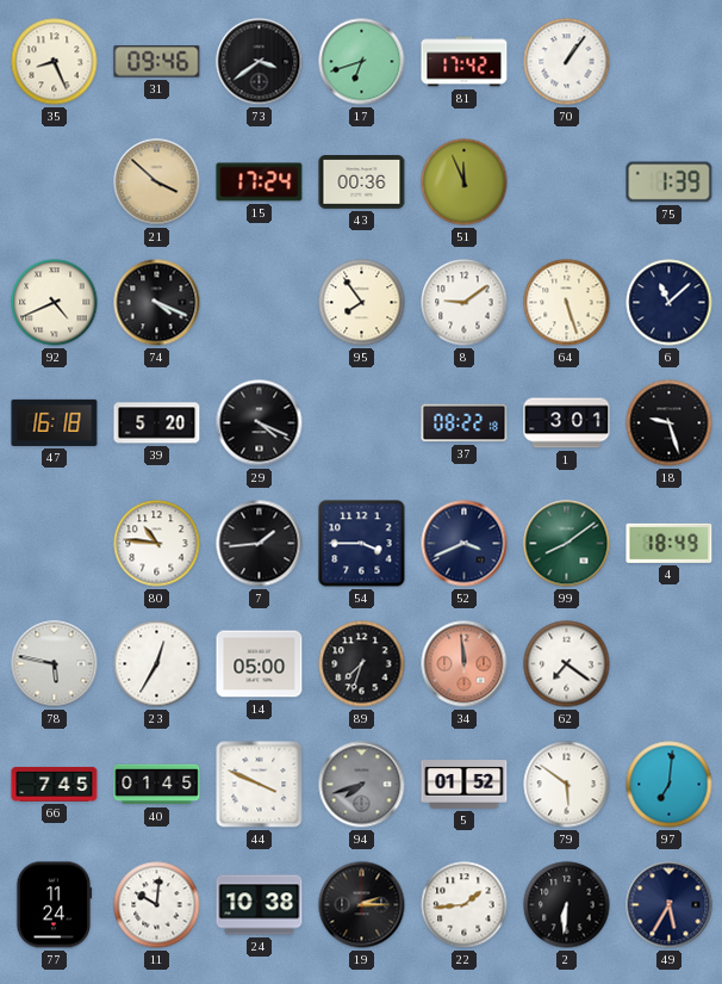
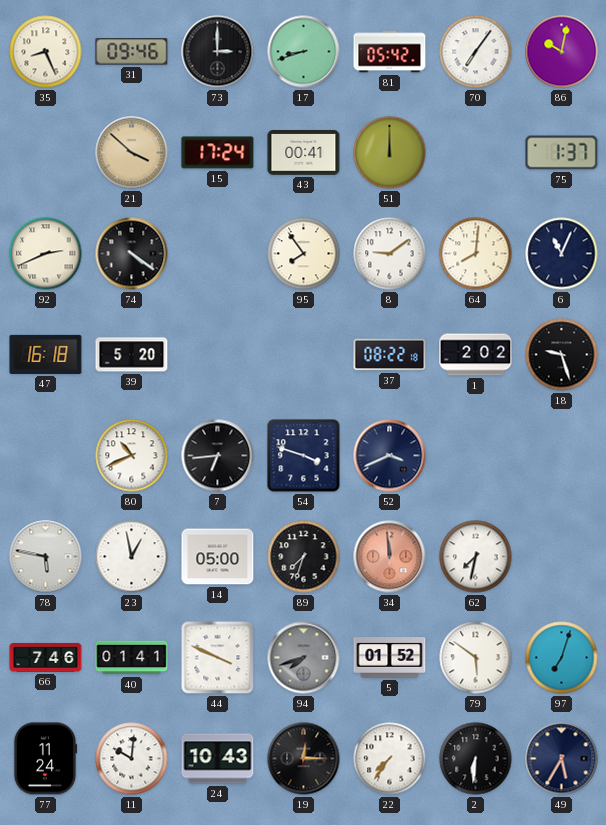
73: 3:39 -> 3:00
17: 6:42 -> 8:42
81: 17:42 -> 05:42
70: 1:06 -> 7:06
86: none -> 10:02
43: 00:36 -> 00:41
51: 11:56 -> 12:00
75: 1:39 -> 1:37
92: 4:41 -> 2:41
74: 4:19 -> 4:21
64: 5:27 -> 8:01
6: 11:08 -> 11:04
29: 4:19 -> none
1: 3:01 -> 2:02
80: 10:46 -> 10:41
7: 1:44 -> 6:44
54: 3:45 -> 3:48
99: 8:09 -> none
4: 18:49 -> none
23: 12:35 -> 12:58
62: 7:21 -> 7:32
66: 7:45 -> 7:46
40: 01:45 -> 01:41
97: 7:01 -> 7:03
24: 10:38 -> 10:43
19: 2:15 -> 12:15
22: 1:44 -> 7:36
